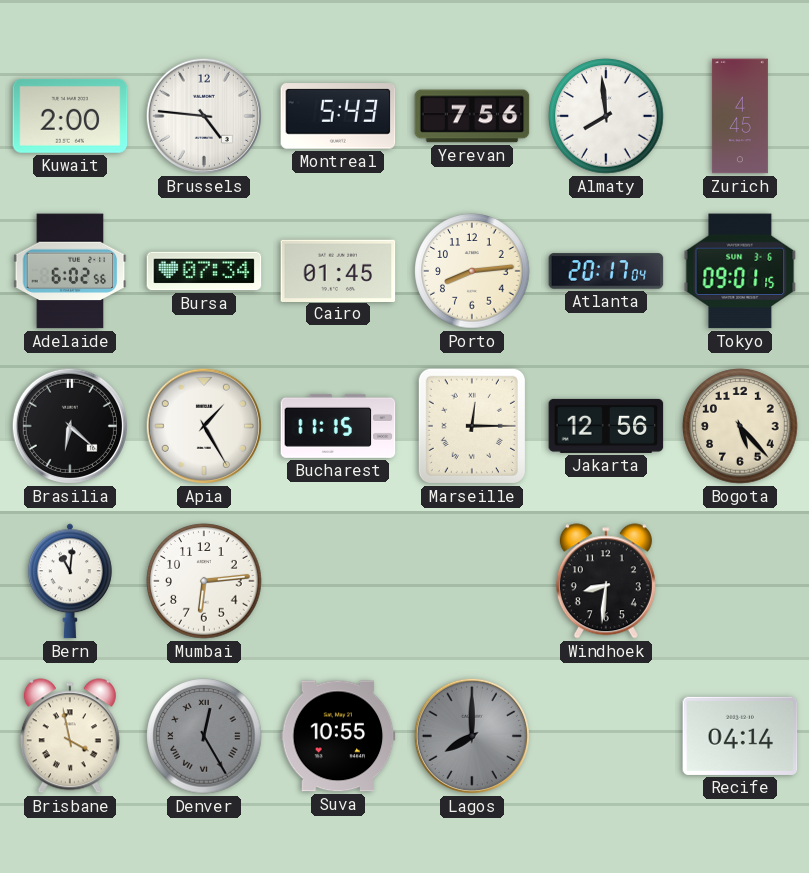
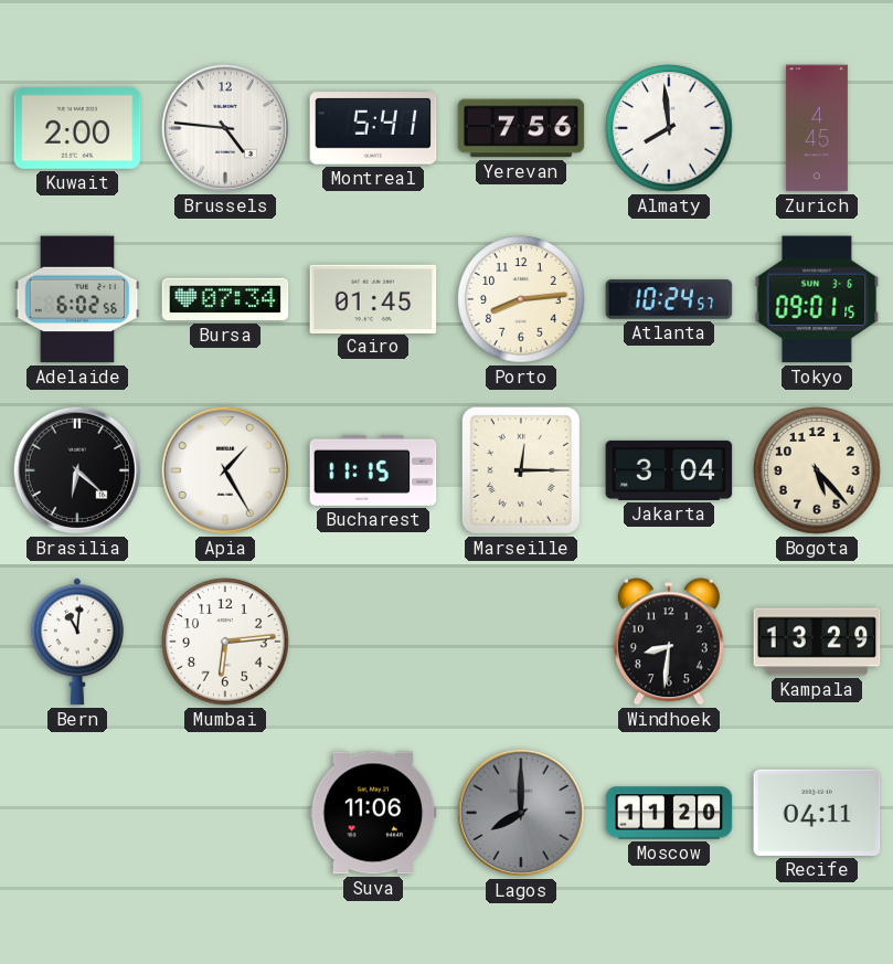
Montreal: 5:43 -> 5:41
Atlanta: 20:17 -> 10:24
Jakarta: 12:56 -> 3:04
Kampala: none -> 13:29
Brisbane: 3:58 -> none
Denver: 12:25 -> none
Suva: 10:55 -> 11:06
Moscow: none -> 11:20
Recife: 04:14 -> 04:11
